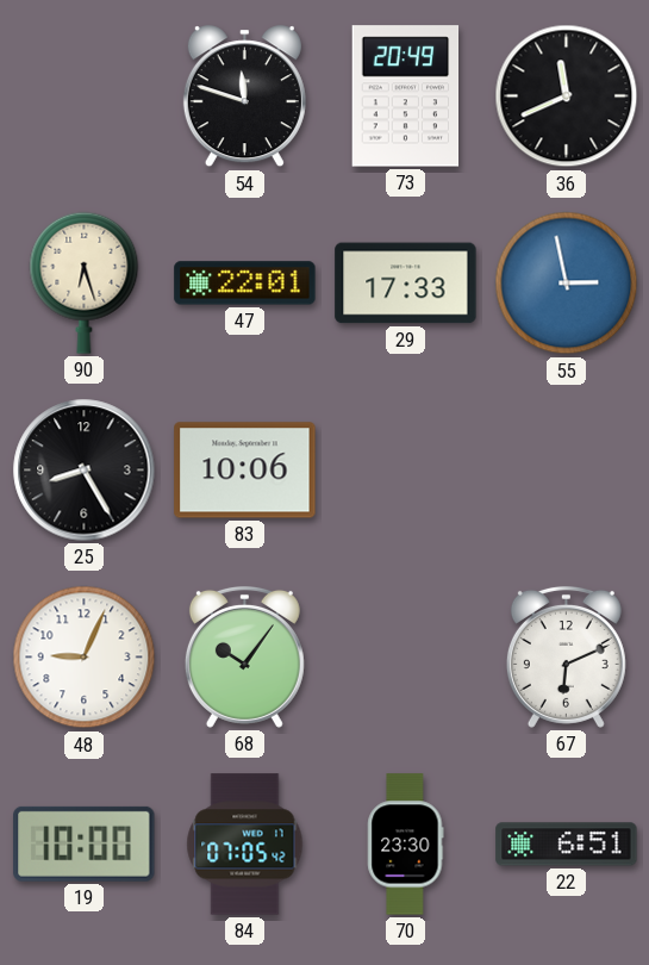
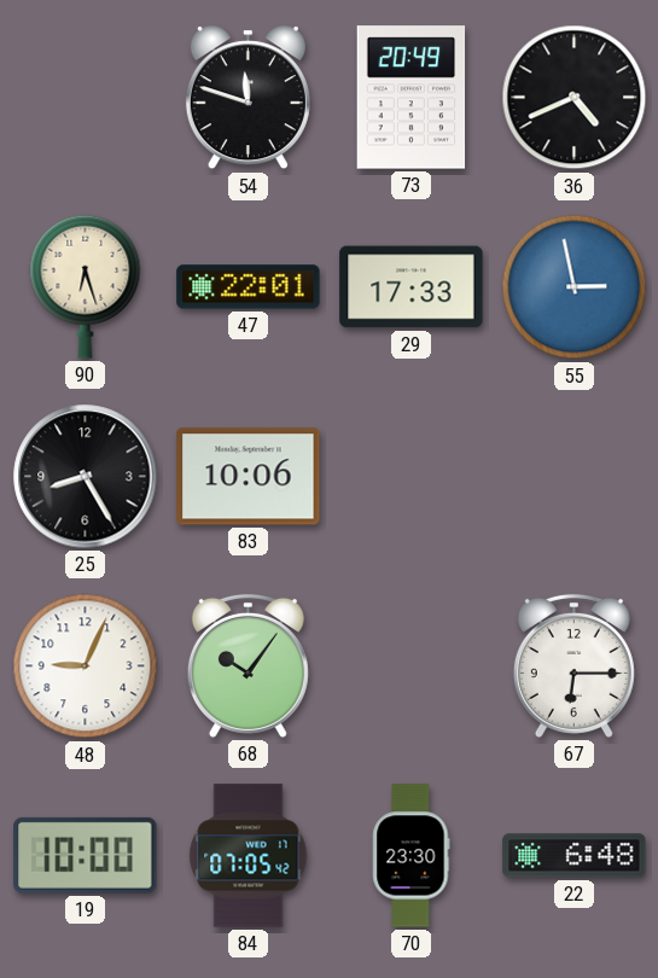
36: 11:41 -> 4:41
67: 6:11 -> 6:15
22: 6:51 -> 6:48
